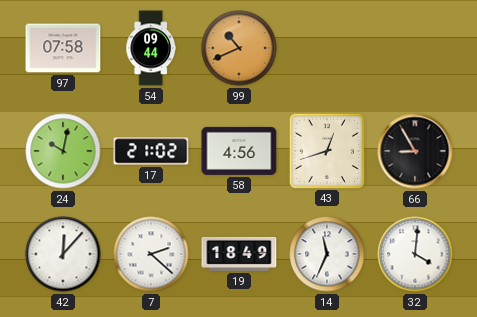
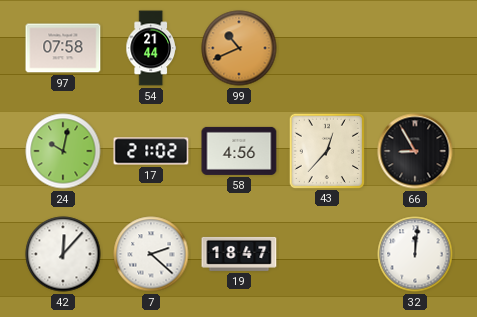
54: 09:44 -> 21:44
43: 12:42 -> 12:37
19: 18:49 -> 18:47
14: 11:34 -> none
32: 4:01 -> 12:01
